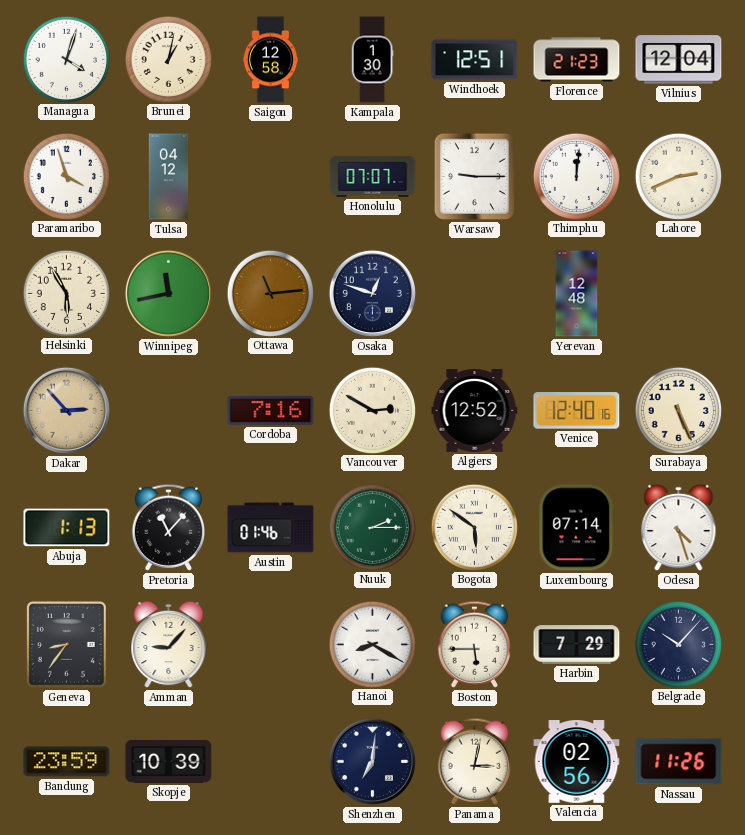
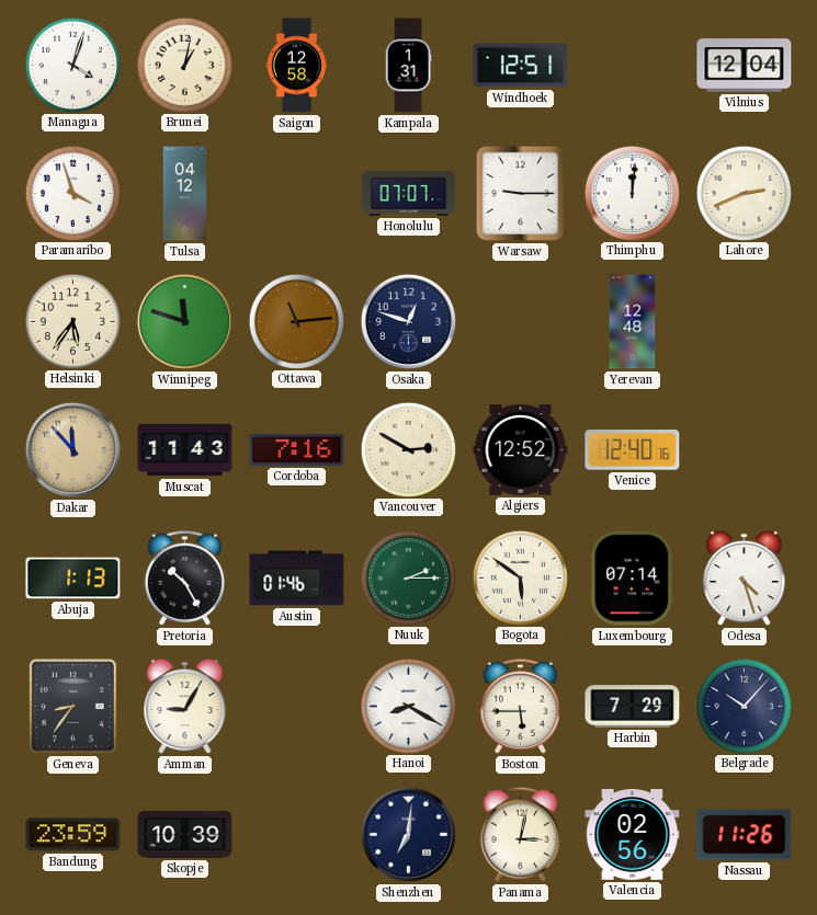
Kampala: 1:30 -> 1:31
Florence: 21:23 -> none
Helsinki: 5:55 -> 5:36
Winnipeg: 11:43 -> 11:48
Dakar: 2:53 -> 11:53
Muscat: none -> 11:43
Surabaya: 5:26 -> none
Pretoria: 11:07 -> 10:25
Amman: 9:07 -> 9:05
